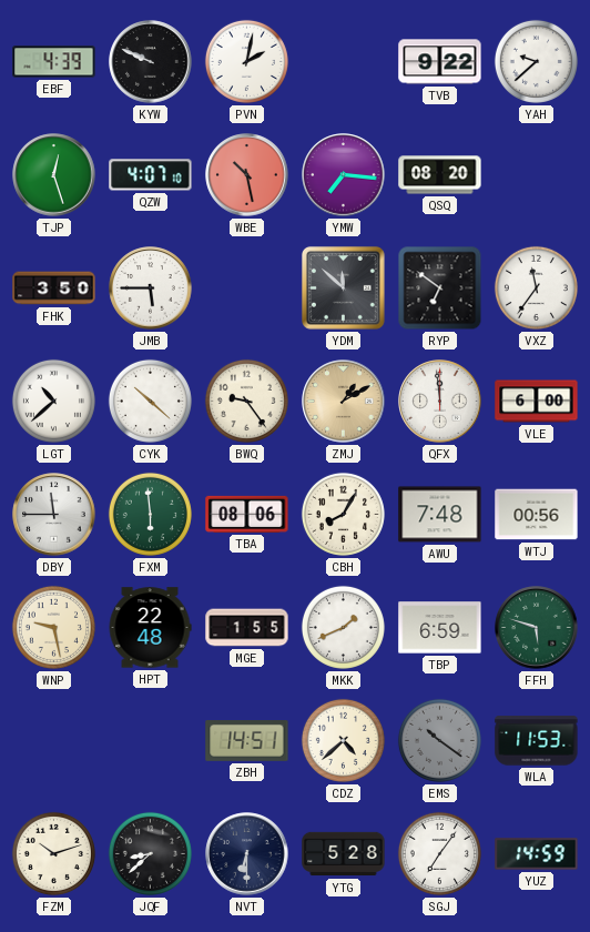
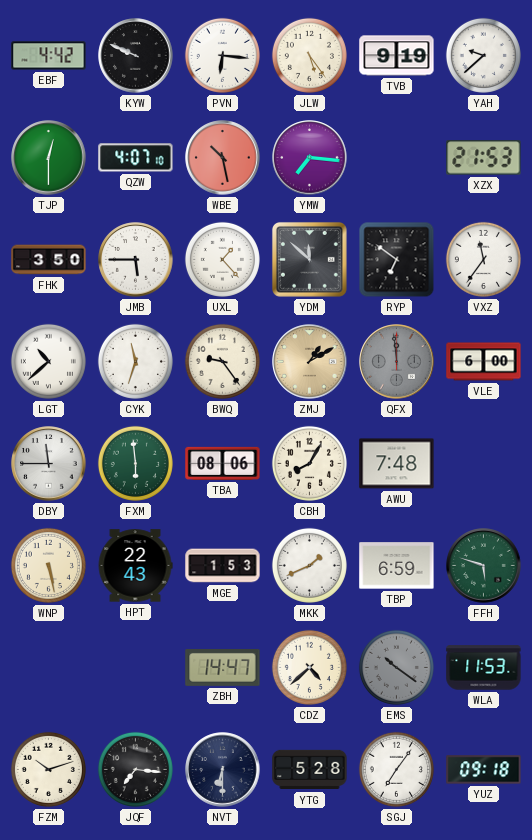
EBF: 4:39 -> 4:42
PVN: 2:02 -> 6:16
JLW: none -> 5:24
TVB: 9:22 -> 9:19
TJP: 12:27 -> 12:30
QSQ: 08:20 -> none
XZX: none -> 21:53
UXL: none -> 1:23
CYK: 10:22 -> 11:33
QFX dial: white -> grey
WTJ: 00:56 -> none
WNP: 9:28 -> 5:28
HPT: 22:48 -> 22:43
MGE: 1:55 -> 1:53
ZBH: 14:51 -> 14:47
JQF: 8:38 -> 7:16
YUZ: 14:59 -> 09:18
